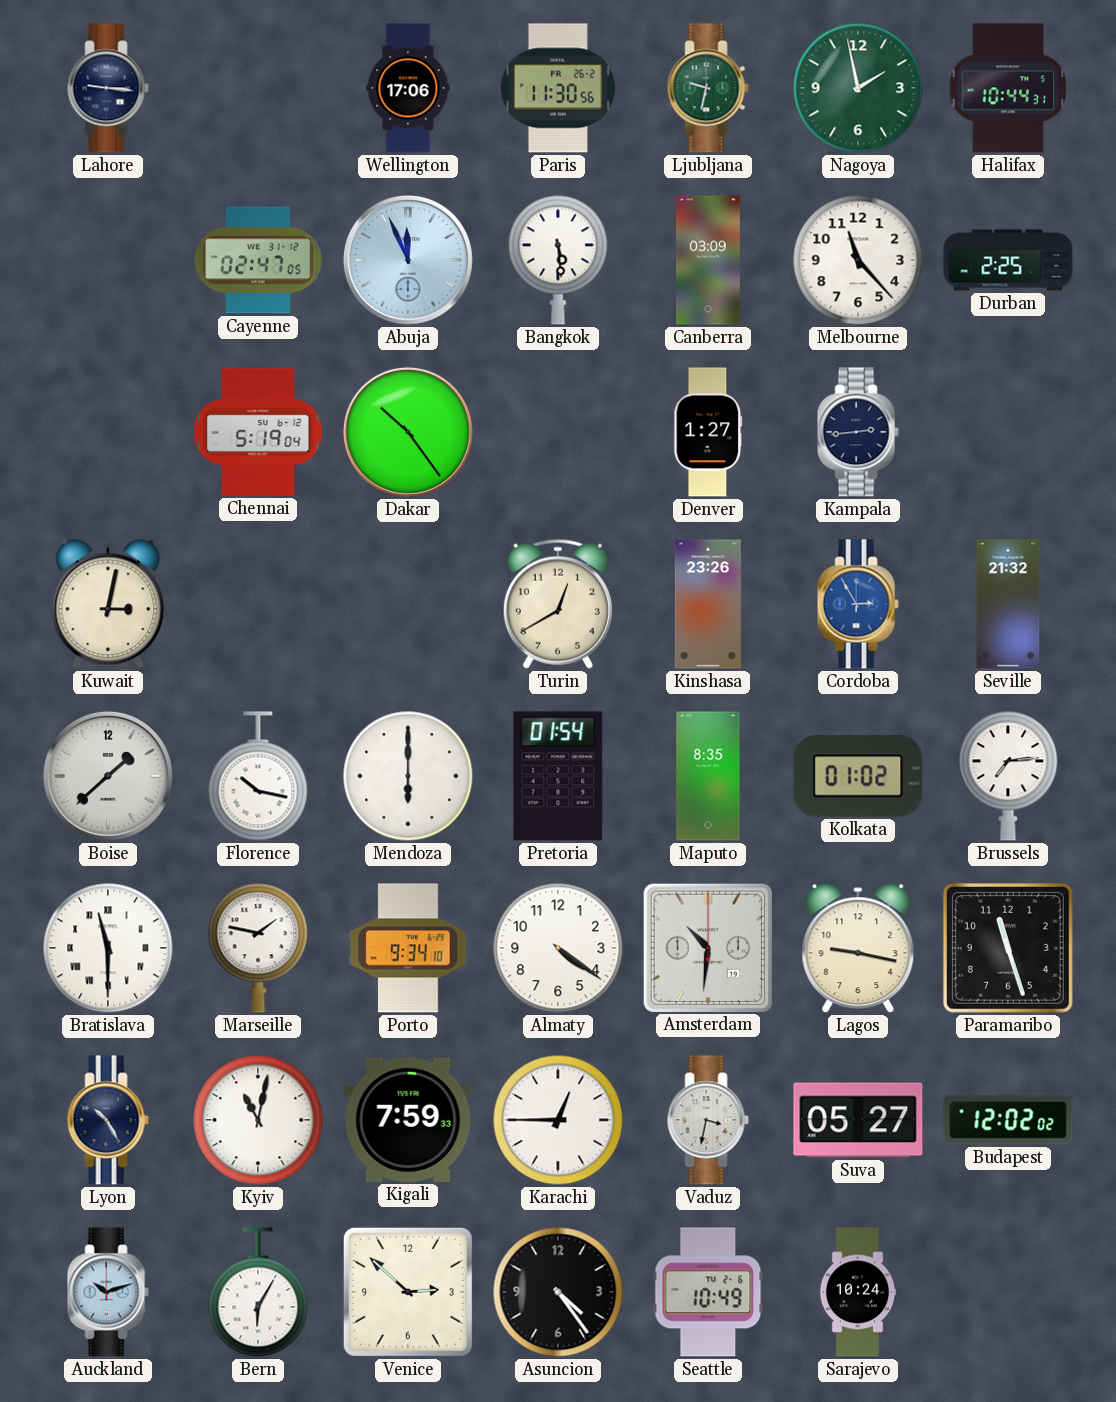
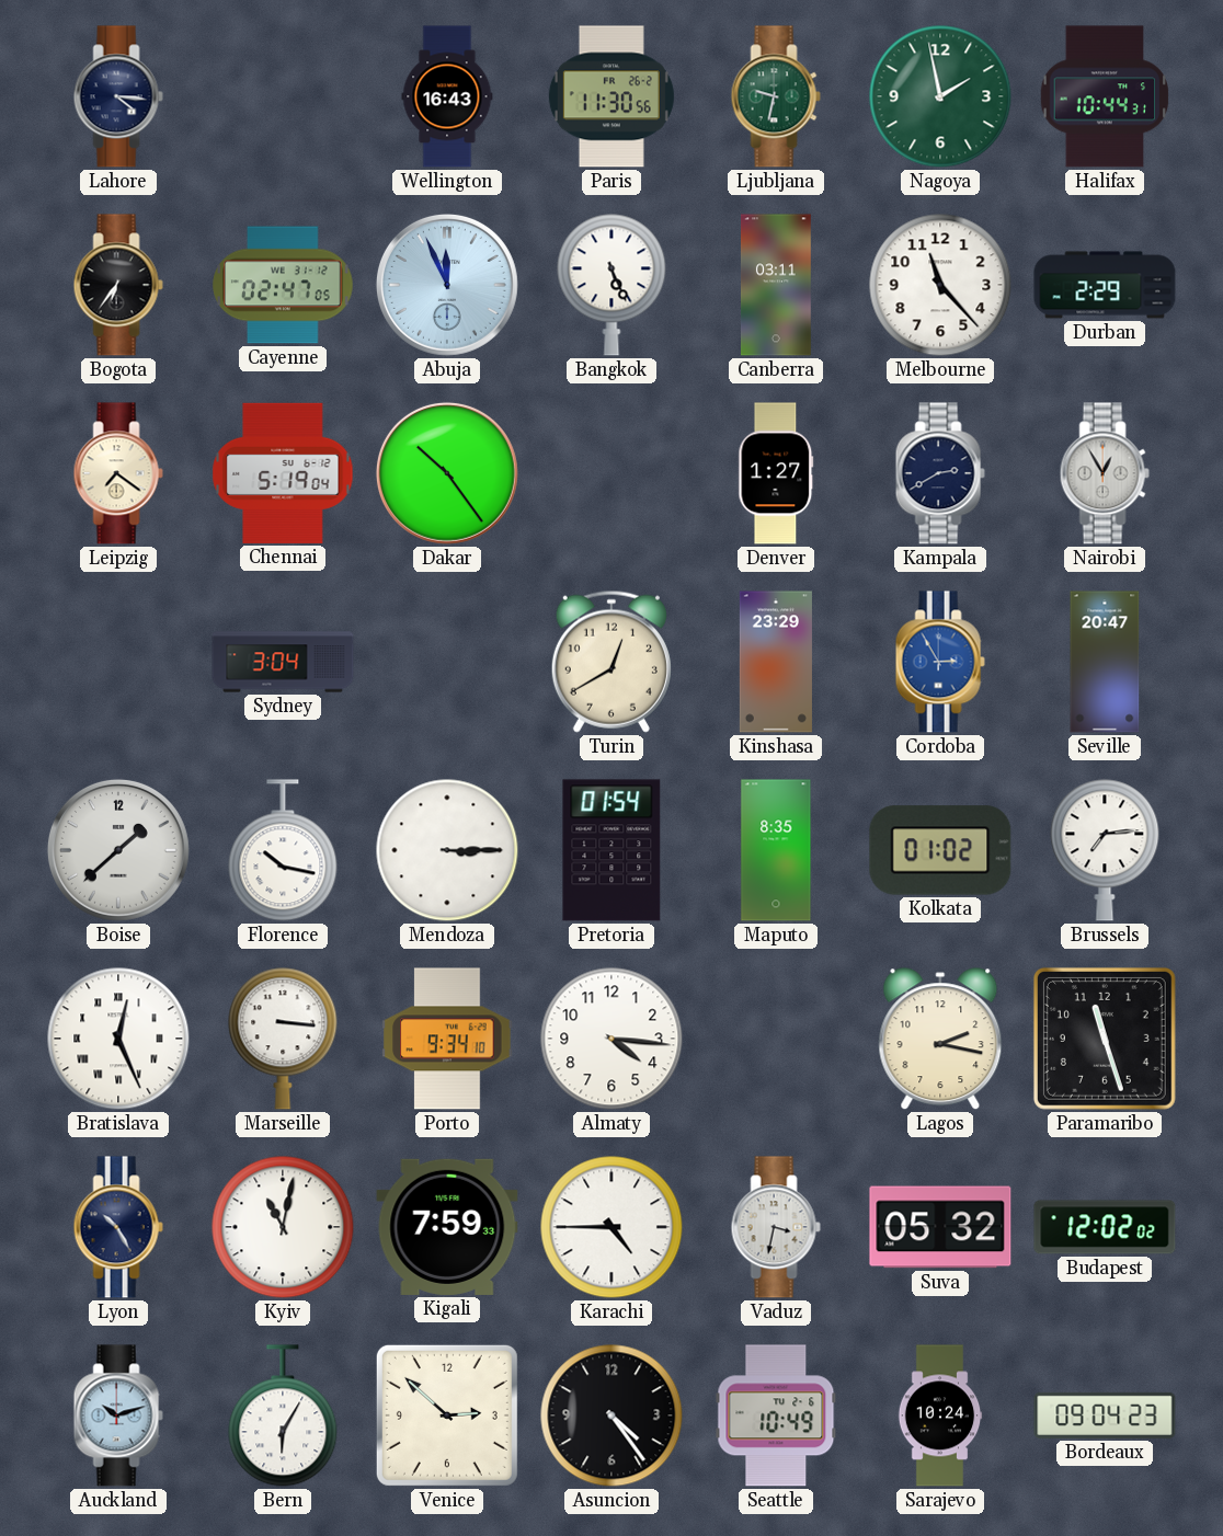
Lahore: 9:16 -> 4:16
Wellington: 17:06 -> 16:43
Bogota: none -> 6:36
Bangkok: 5:29 -> 5:26
Canberra: 03:09 -> 03:11
Durban: 2:25 -> 2:29
Leipzig: none -> 7:21
Kampala: 2:44 -> 2:40
Nairobi: none -> 12:55
Kuwait: 3:02 -> none
Sydney: none -> 3:04
Kinshasa: 23:26 -> 23:29
Seville: 21:32 -> 20:47
Mendoza: 6:00 -> 3:15
Bratislava: 11:30 -> 12:26
Marseille: 1:47 -> 3:16
Almaty: 4:21 -> 4:16
Amsterdam: 10:31 -> none
Lagos: 9:17 -> 2:17
Karachi: 12:45 -> 4:45
Suva: 05:27 -> 05:32
Bordeaux: none -> 09:04
